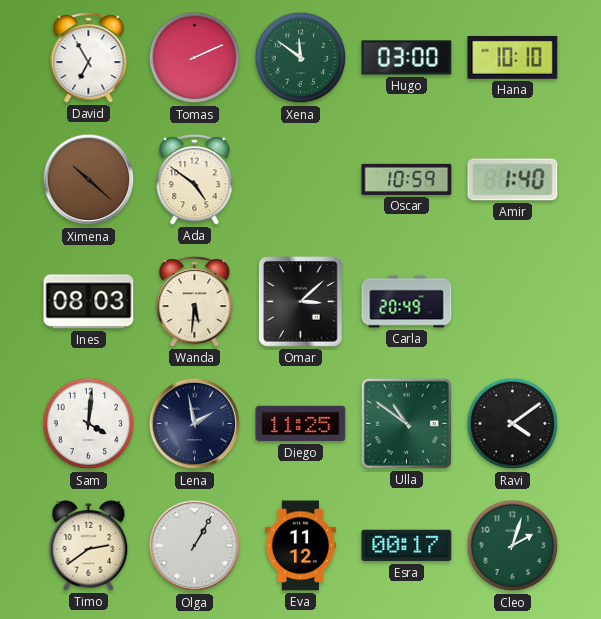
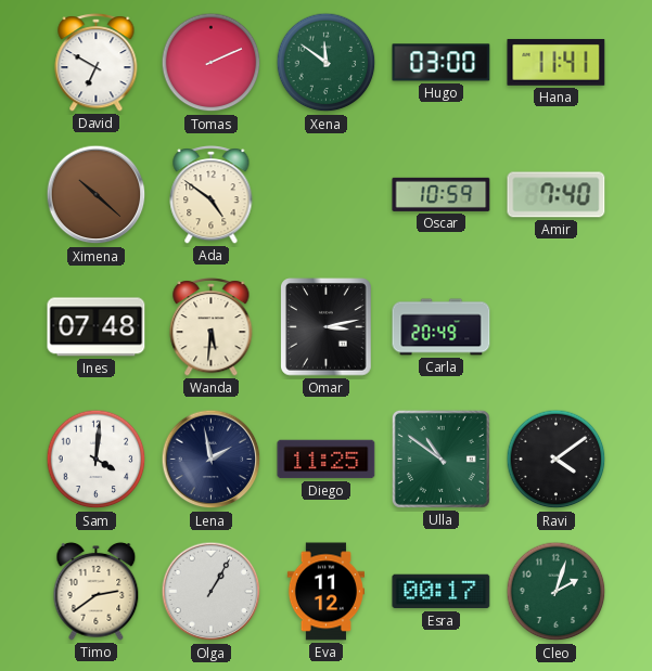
David: 6:55 -> 6:50
Hana: 10:10 -> 11:41
Amir: 1:40 -> 7:40
Ines: 08:03 -> 07:48
Omar: 3:08 -> 3:13
